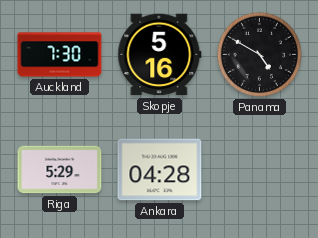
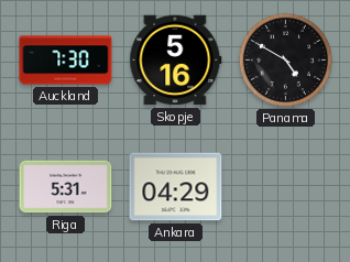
Riga: 5:29 -> 5:31
Ankara: 04:28 -> 04:29
